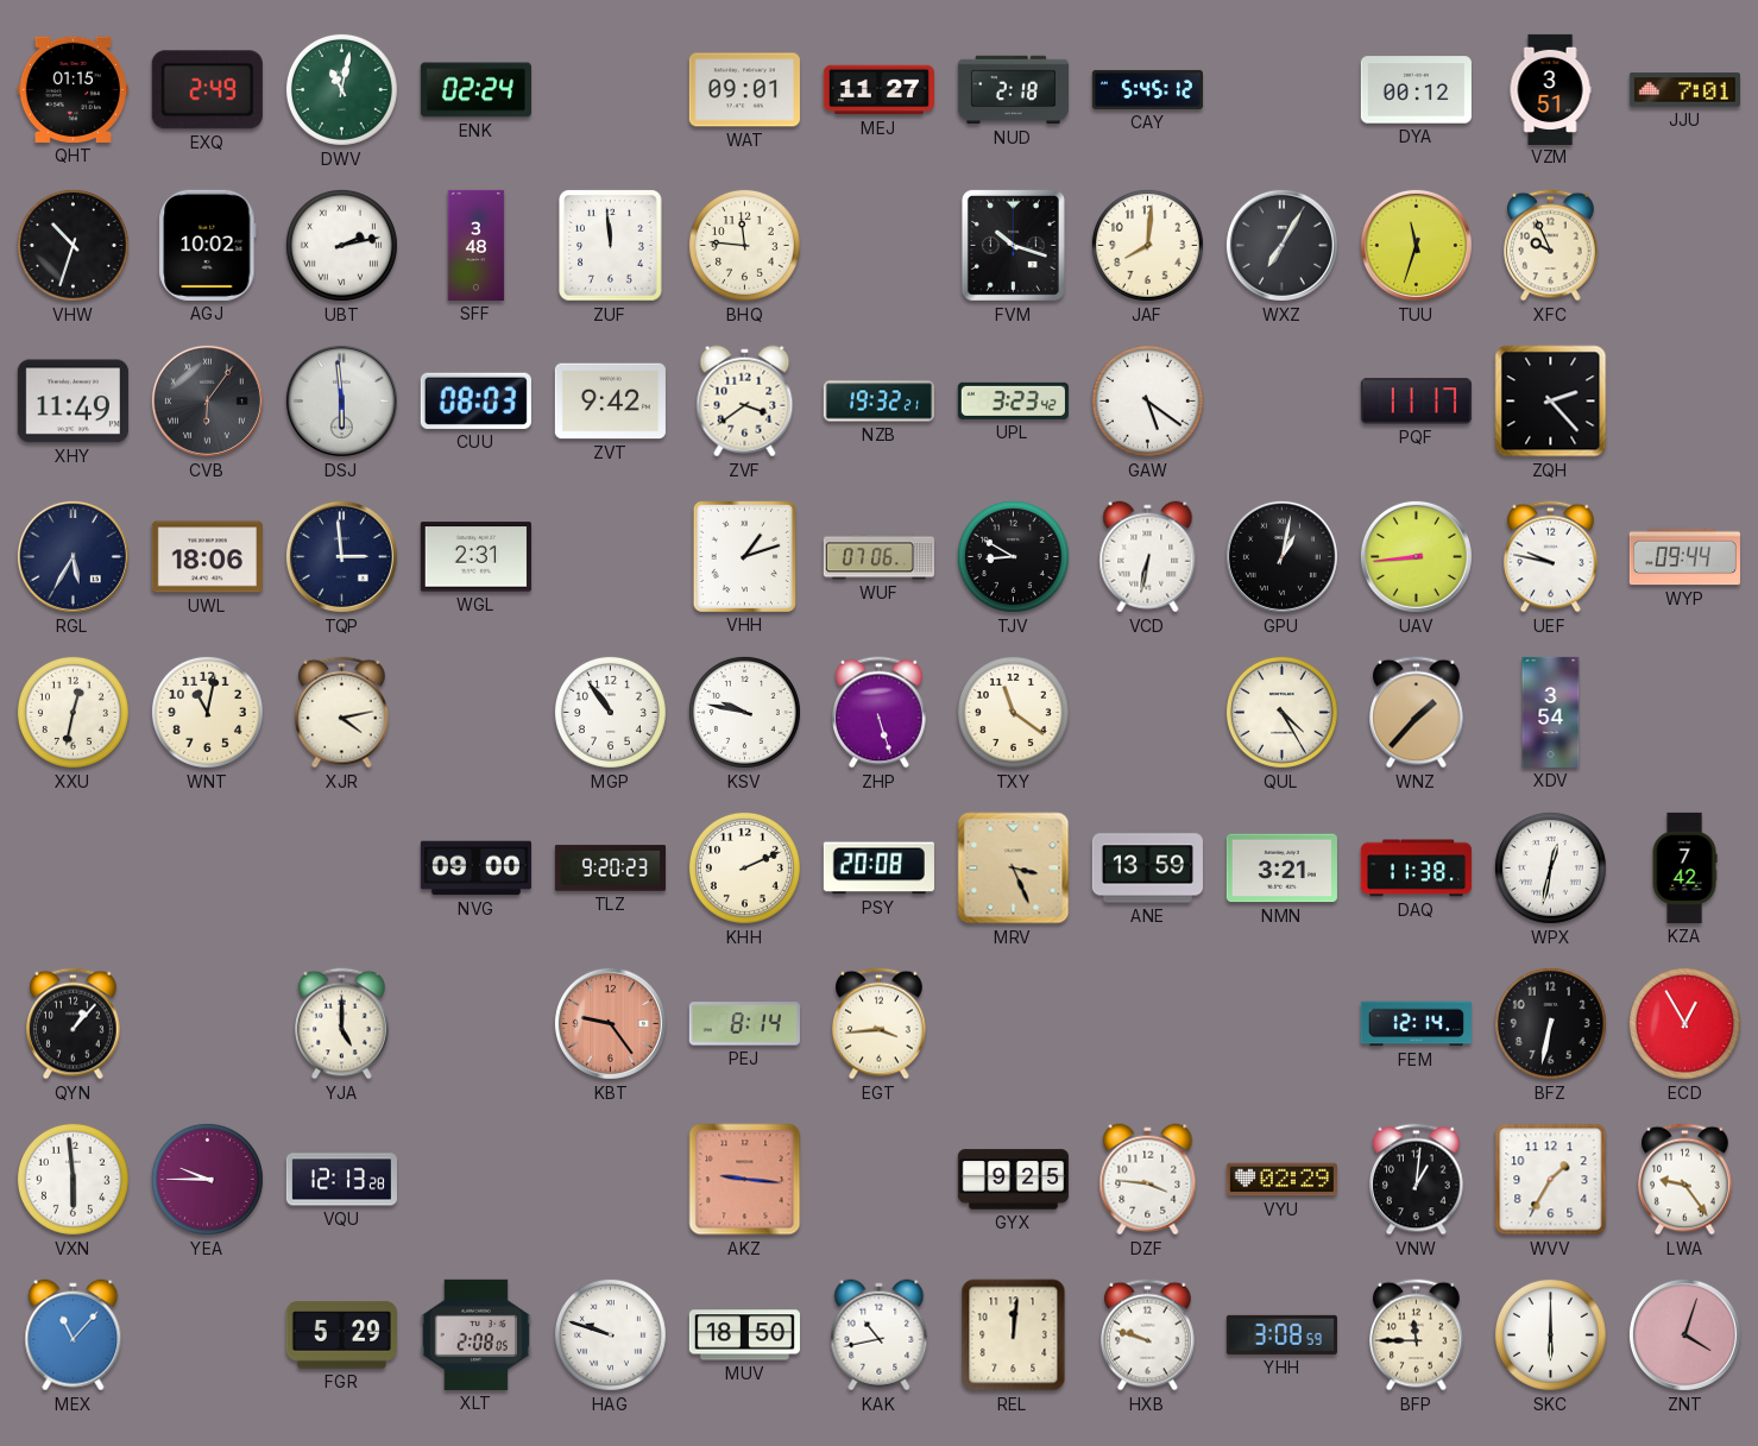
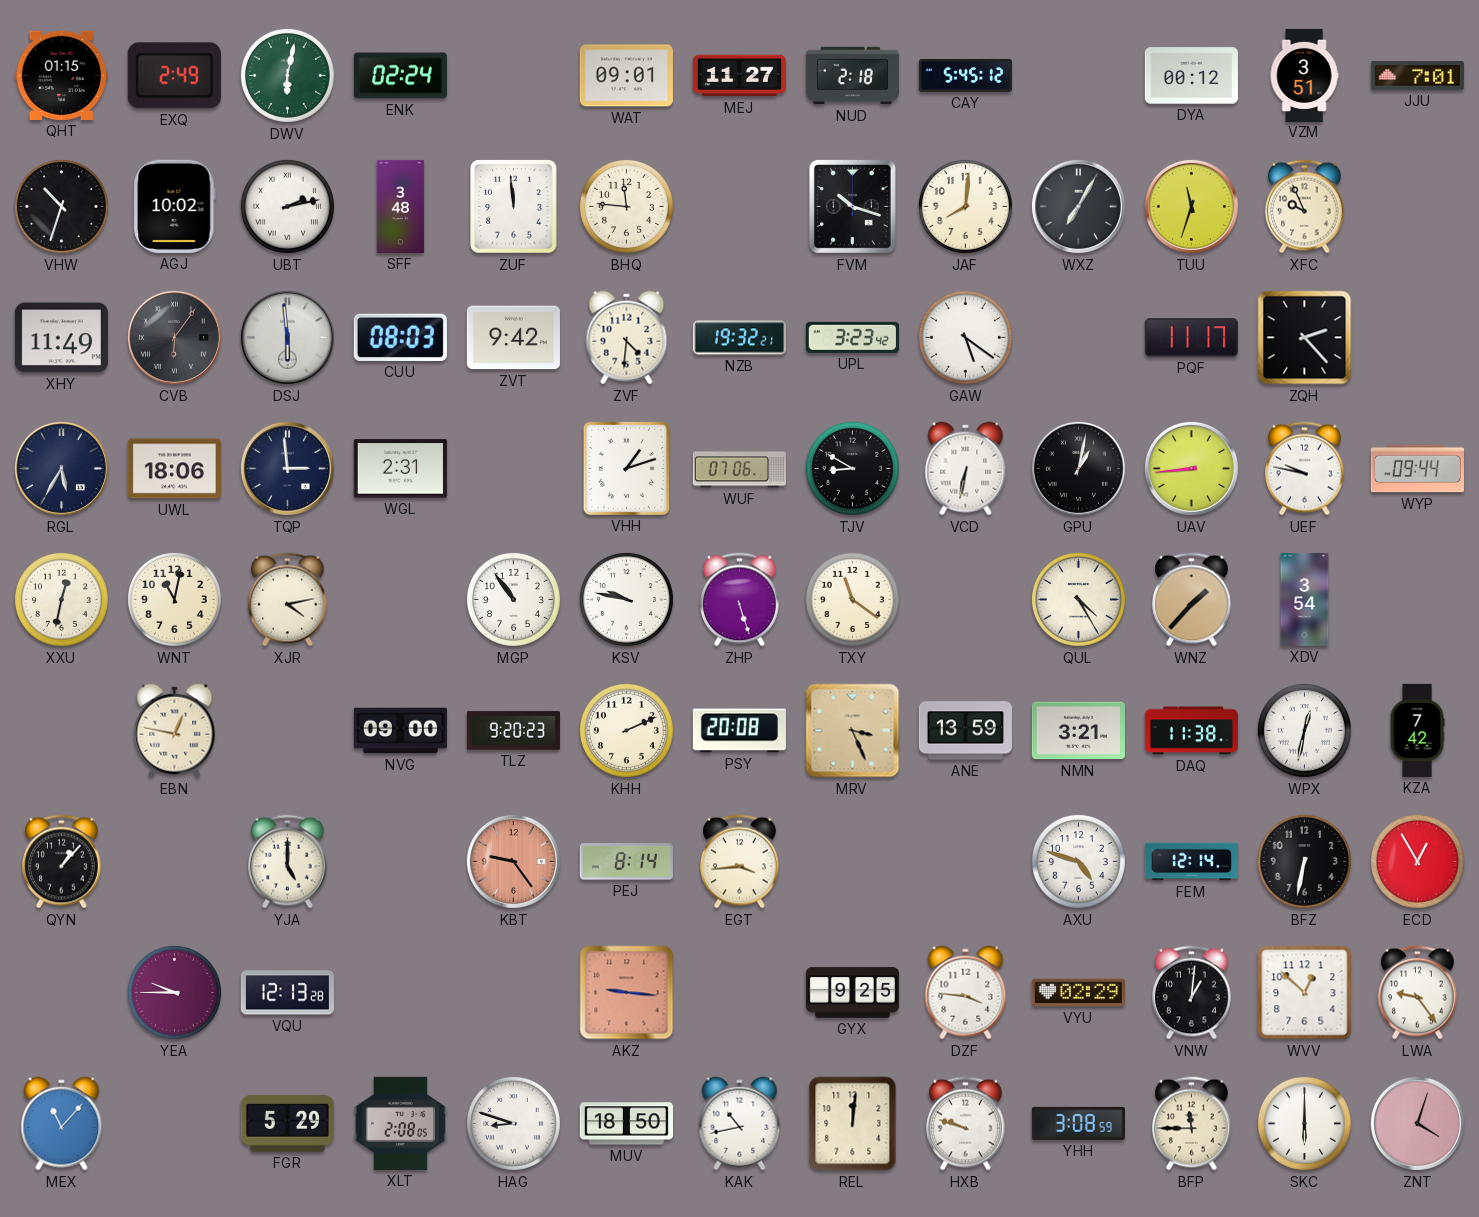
DWV: 11:02 -> 6:02
ZVF: 3:39 -> 4:31
EBN: none -> 12:47
AXU: none -> 4:48
VXN: 5:59 -> none
WVV: 1:35 -> 12:52
HAG: 9:48 -> 8:48
